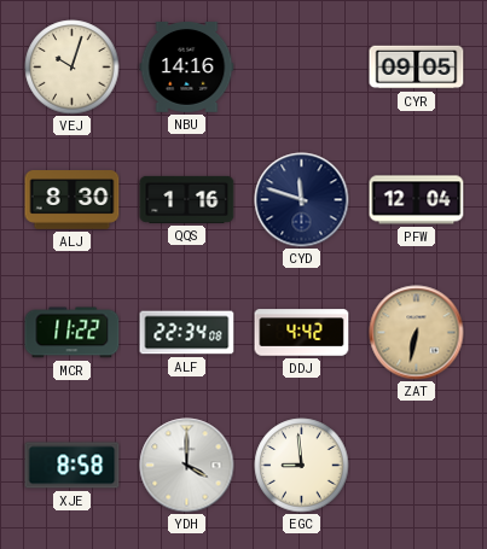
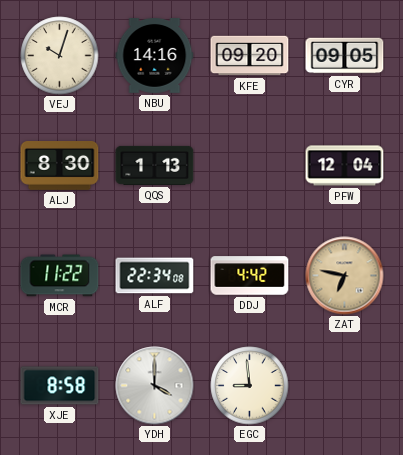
KFE: none -> 09:20
QQS: 1:16 -> 1:13
CYD: 11:48 -> none
ZAT: 6:32 -> 6:47
